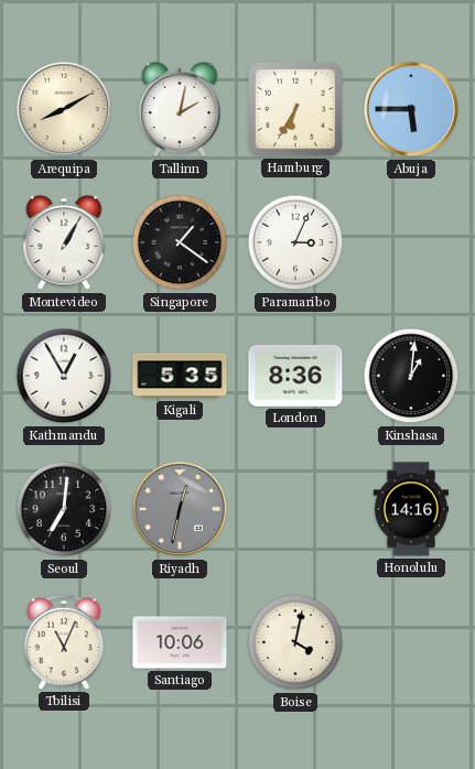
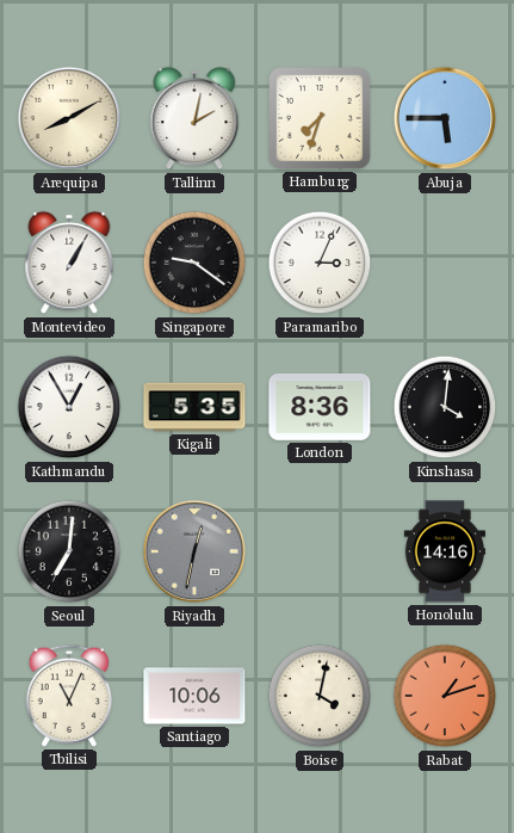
Hamburg: 6:35 -> 7:33
Singapore: 1:21 -> 9:21
Kinshasa: 1:01 -> 4:01
Rabat: none -> 1:12
